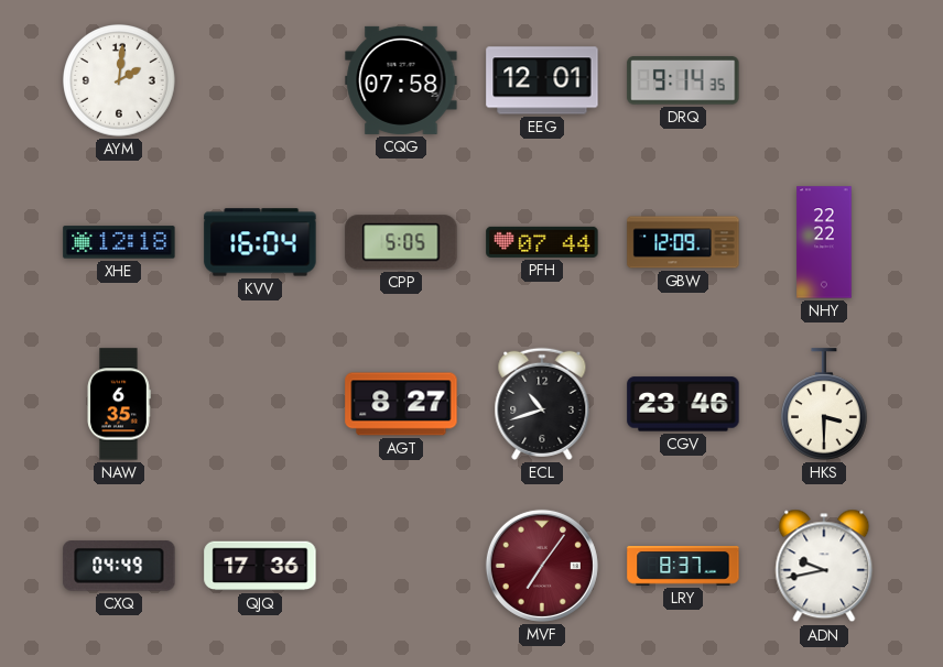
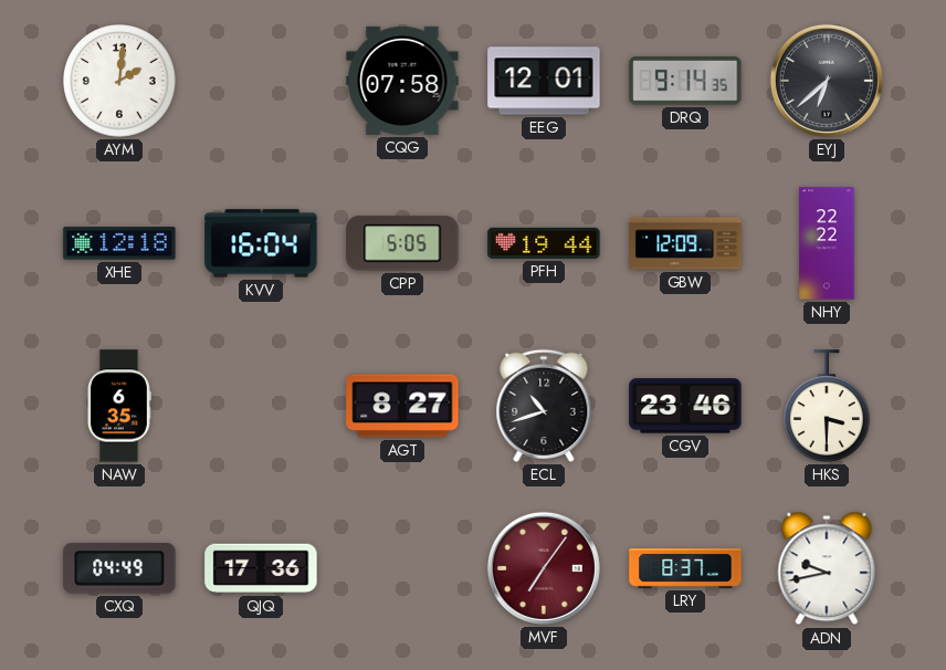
EYJ: none -> 6:38
PFH: 07:44 -> 19:44
